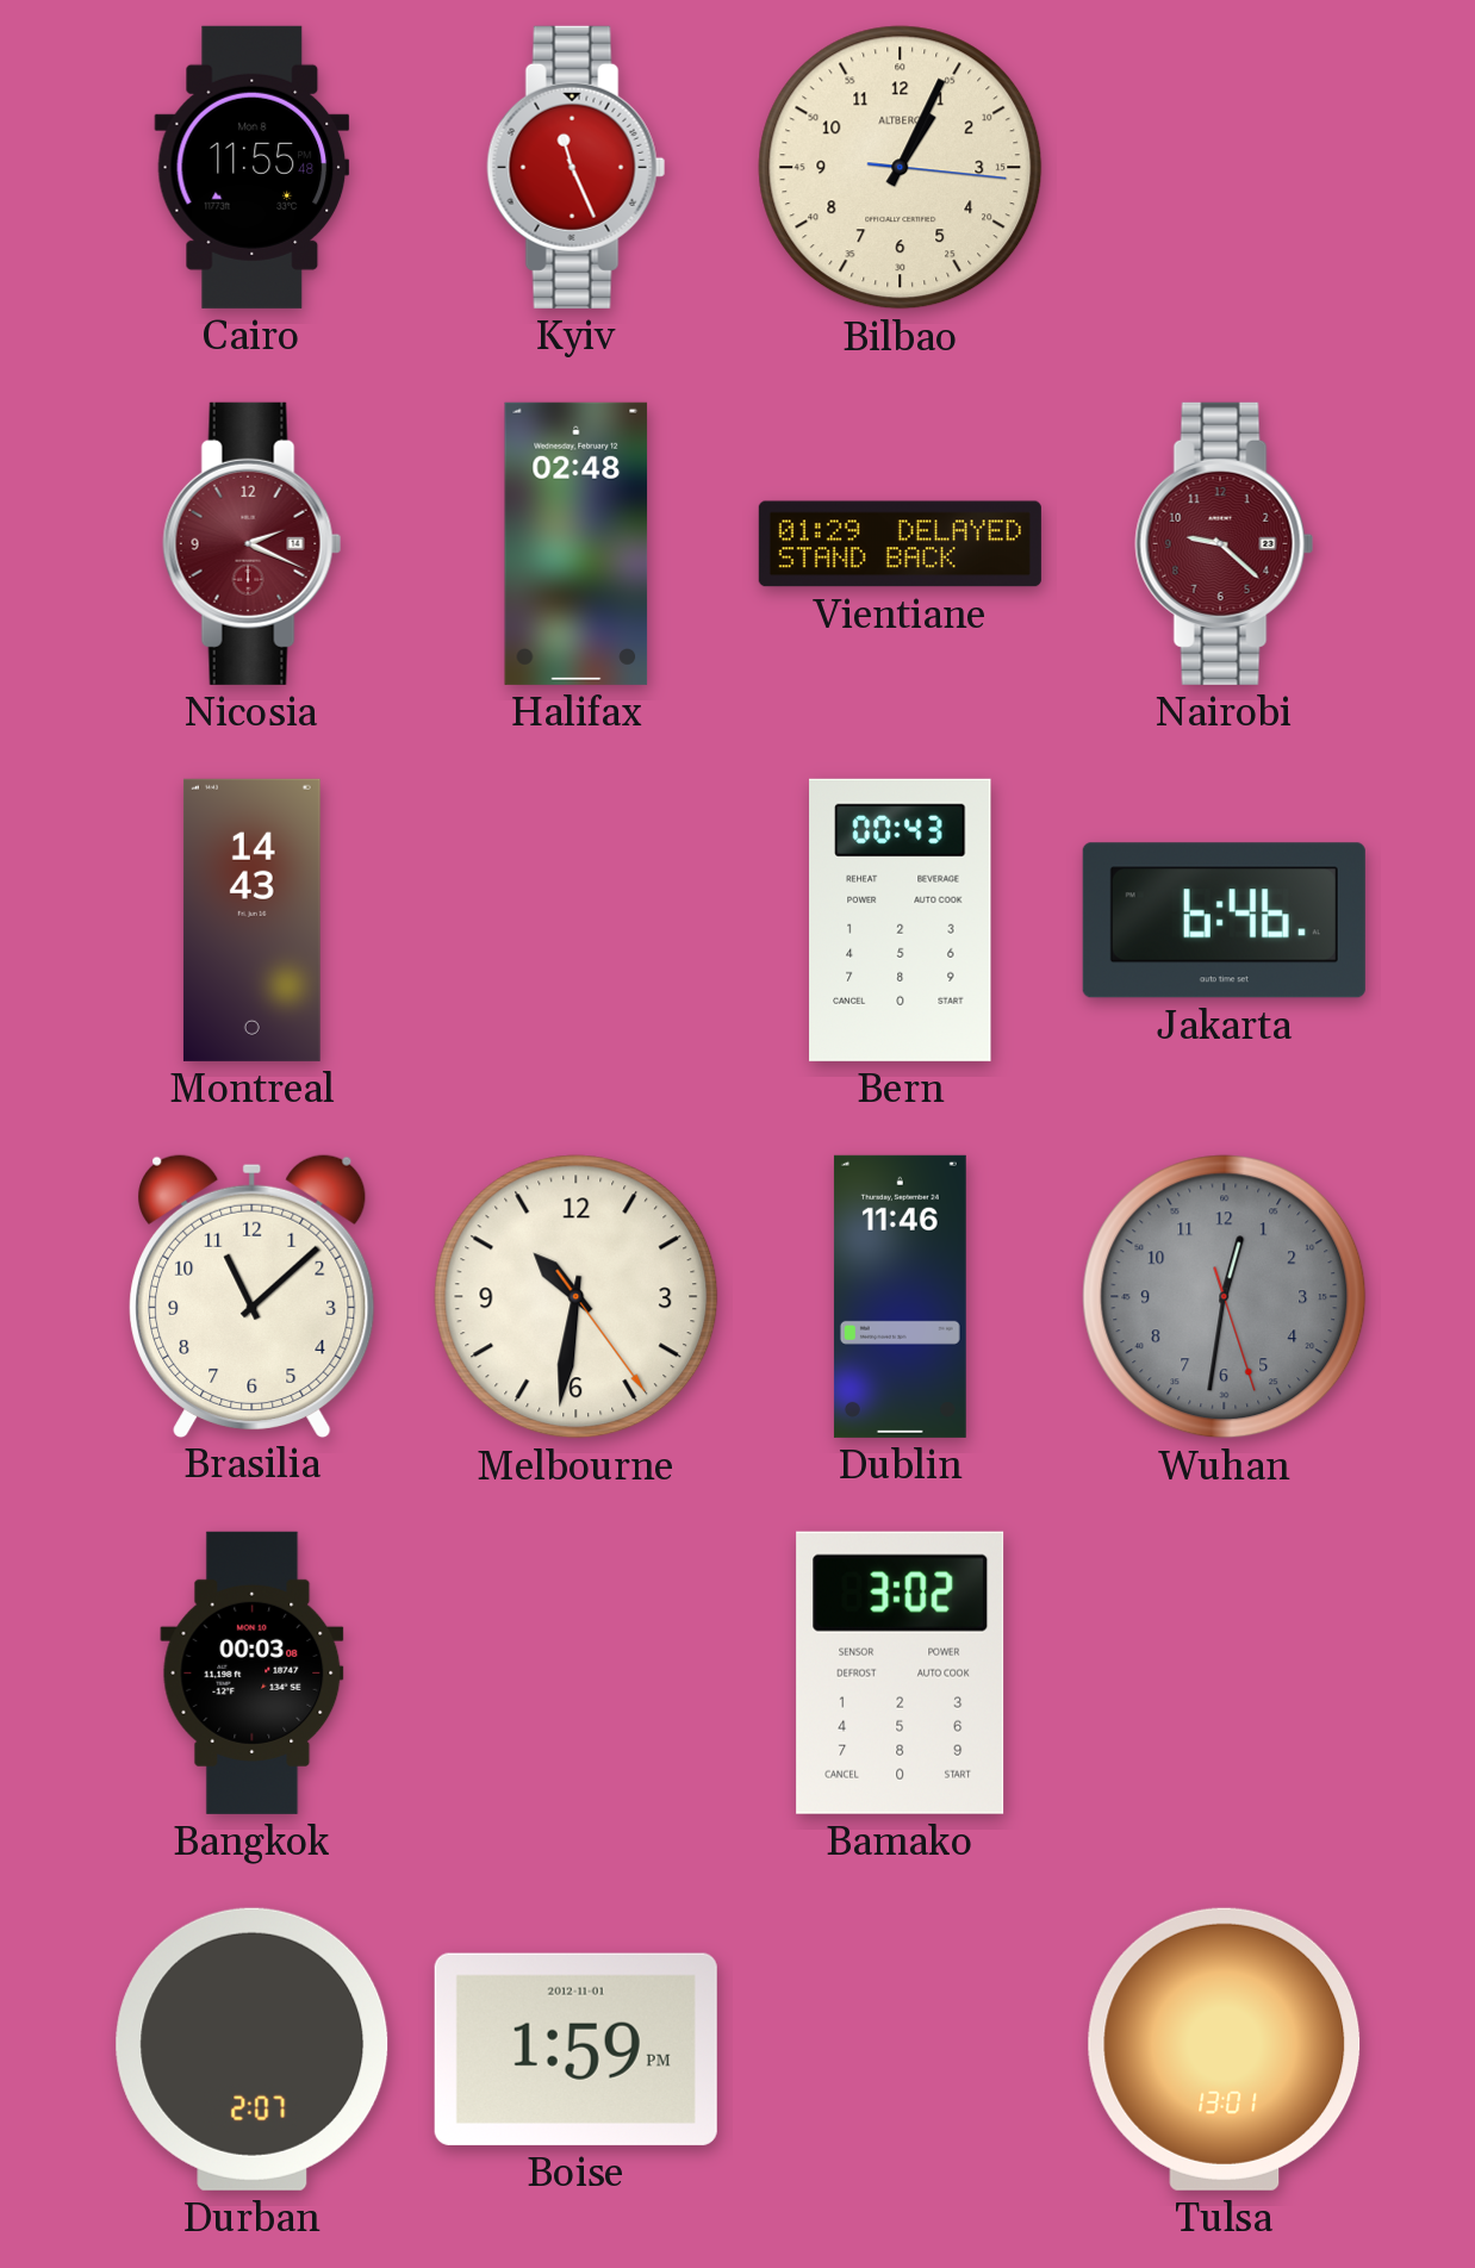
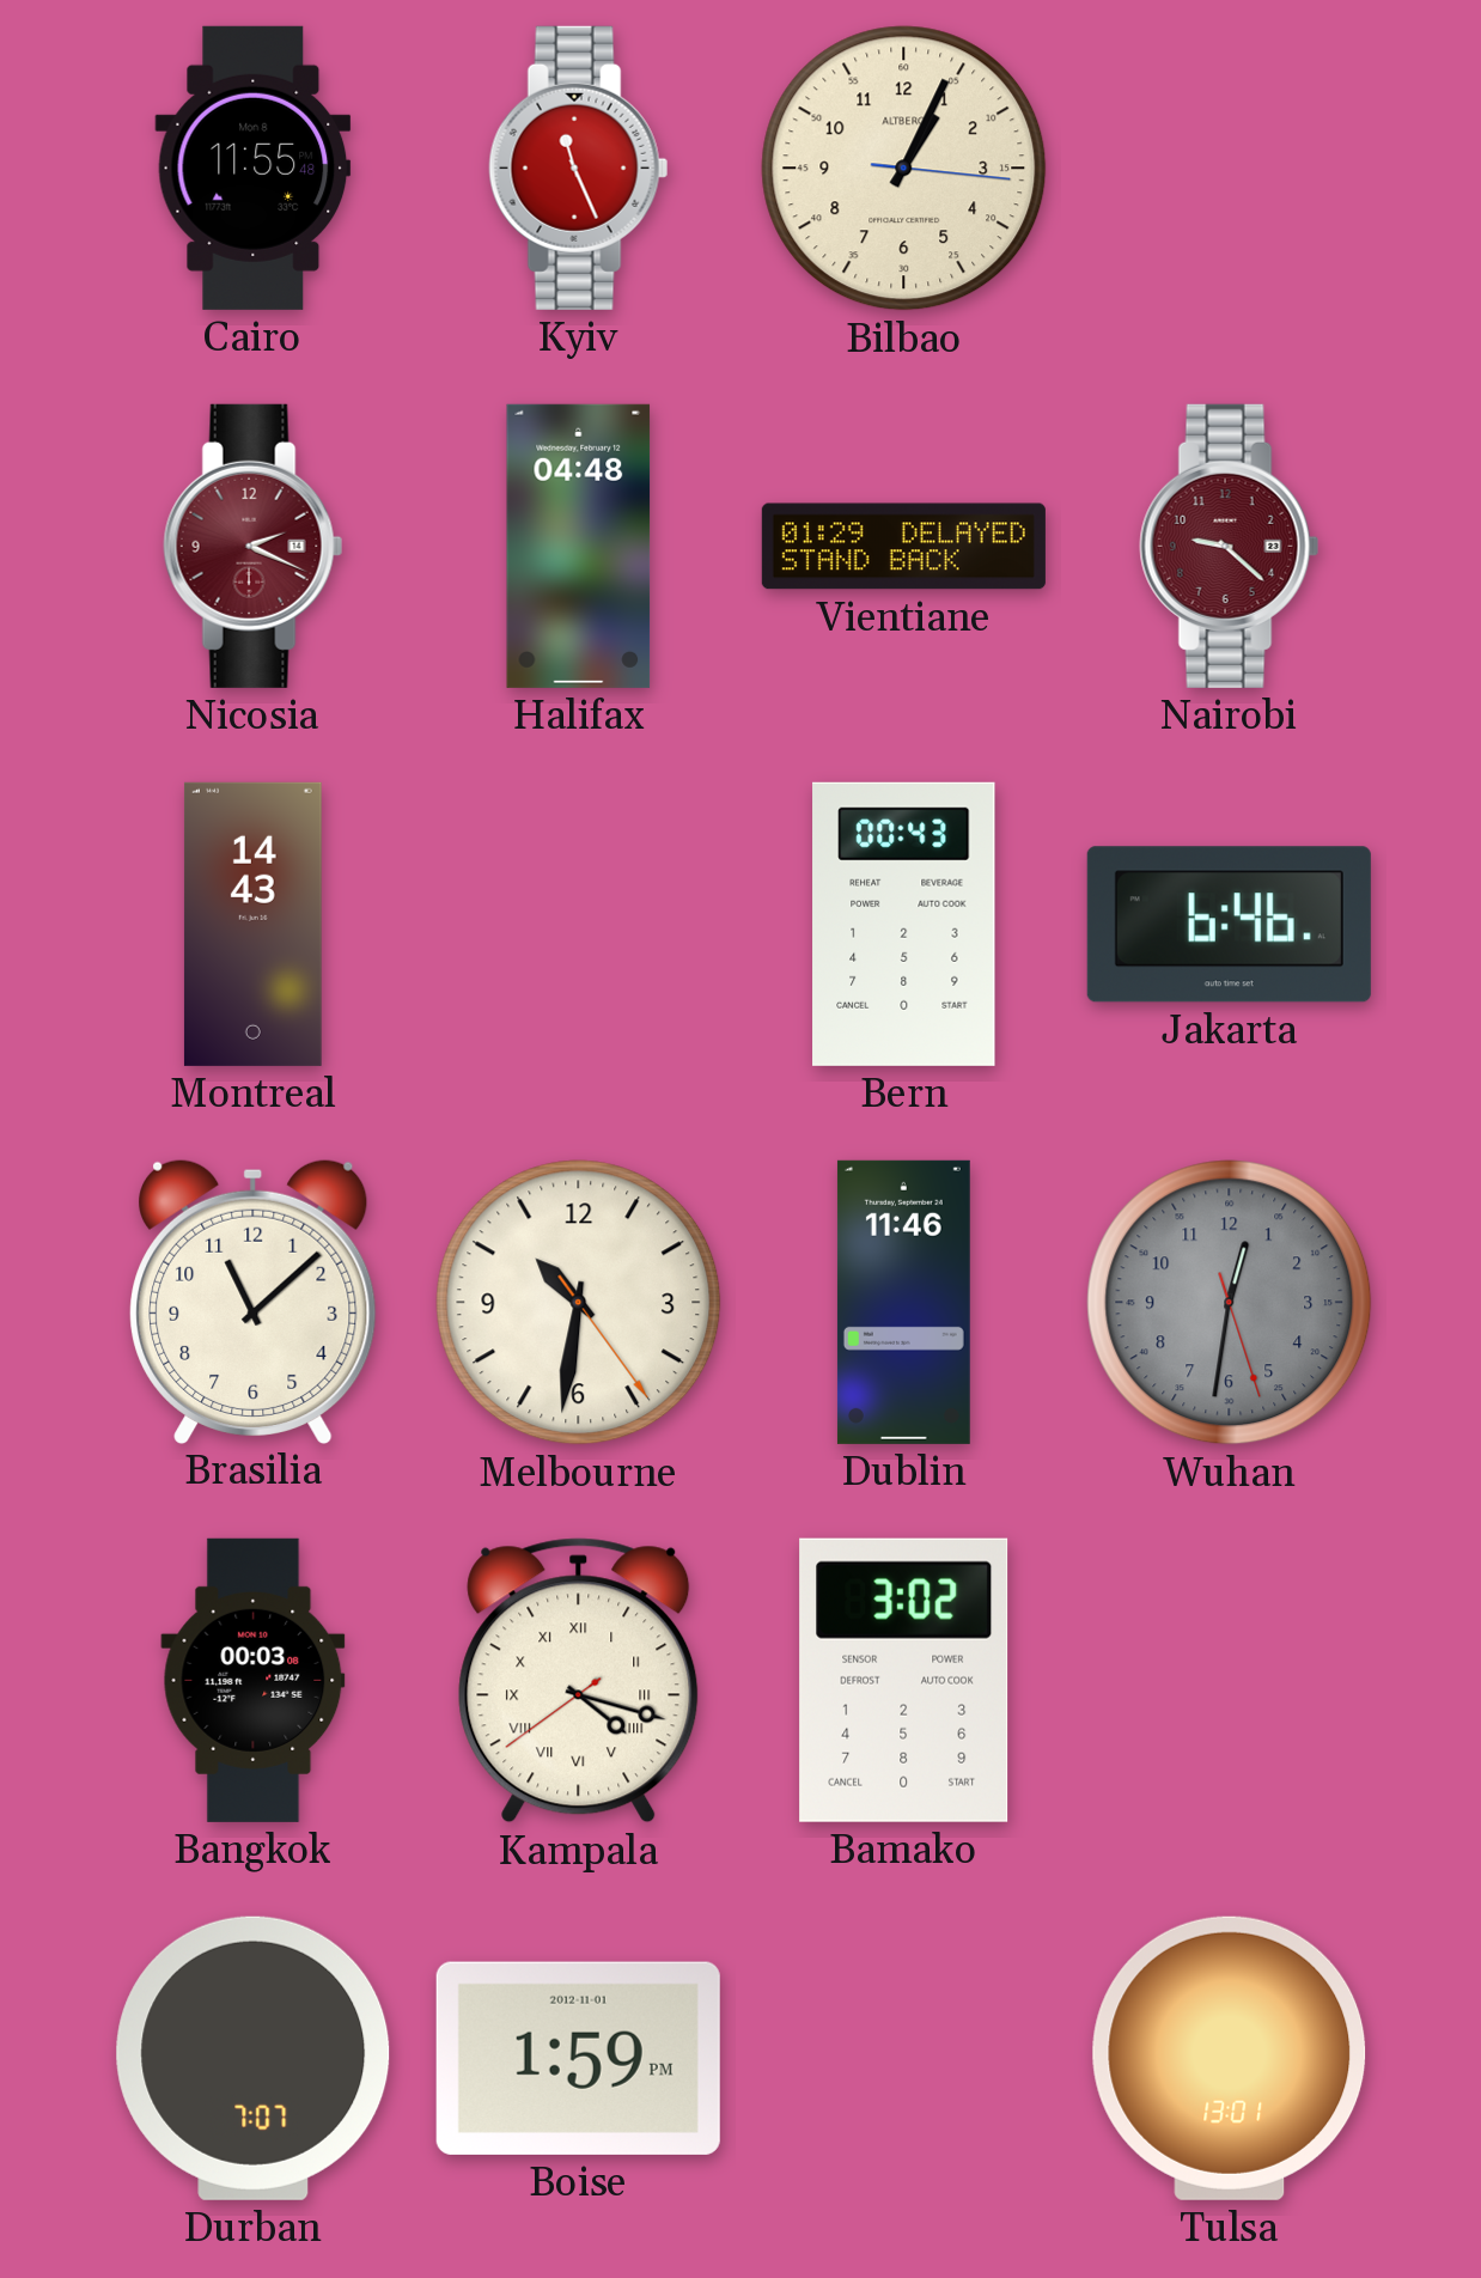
Halifax: 02:48 -> 04:48
Kampala: none -> 4:17
Durban: 2:07 -> 7:07
